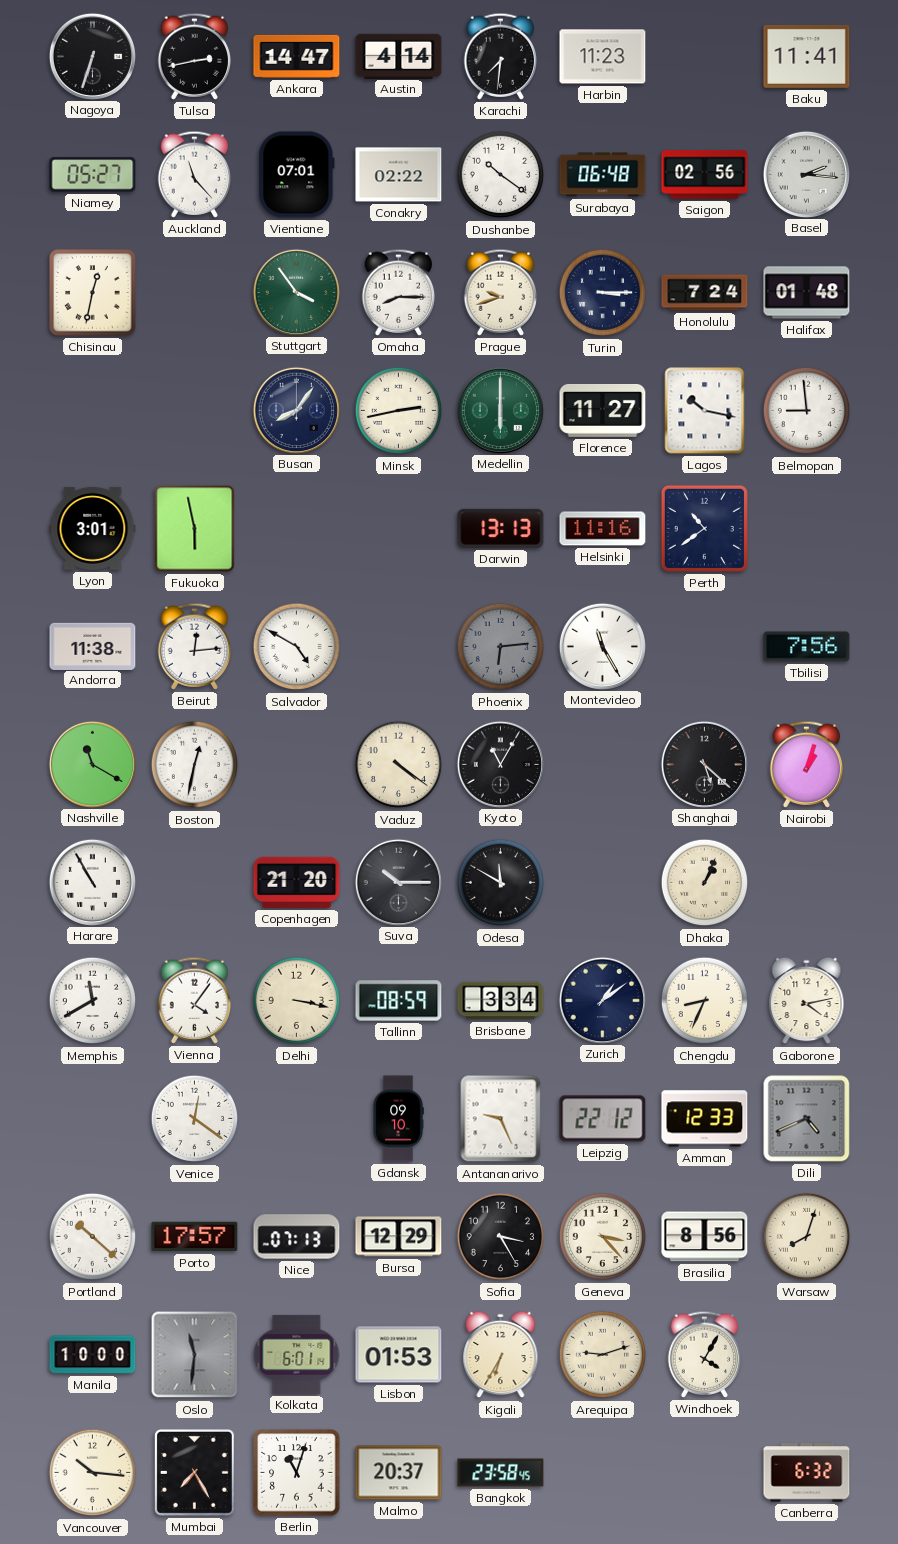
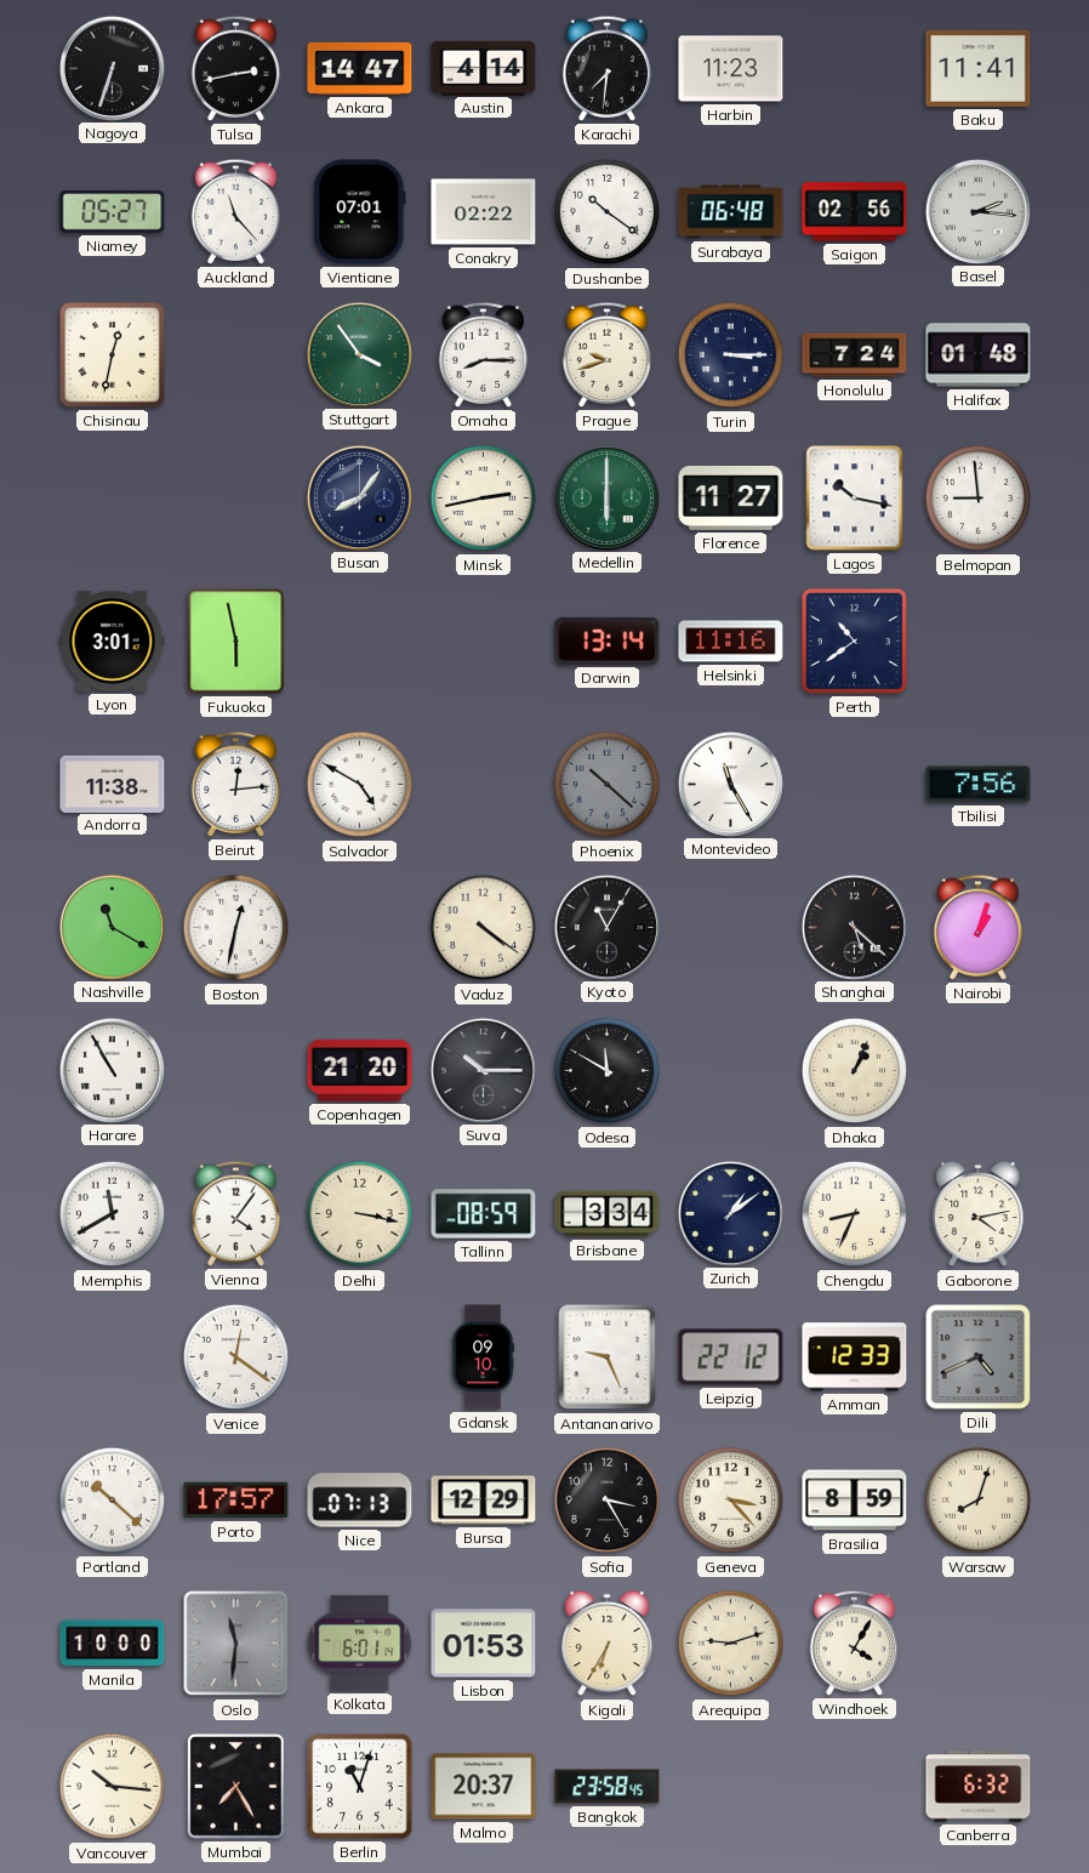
Darwin: 13:13 -> 13:14
Phoenix: 6:14 -> 10:22
Brasilia: 8:56 -> 8:59
